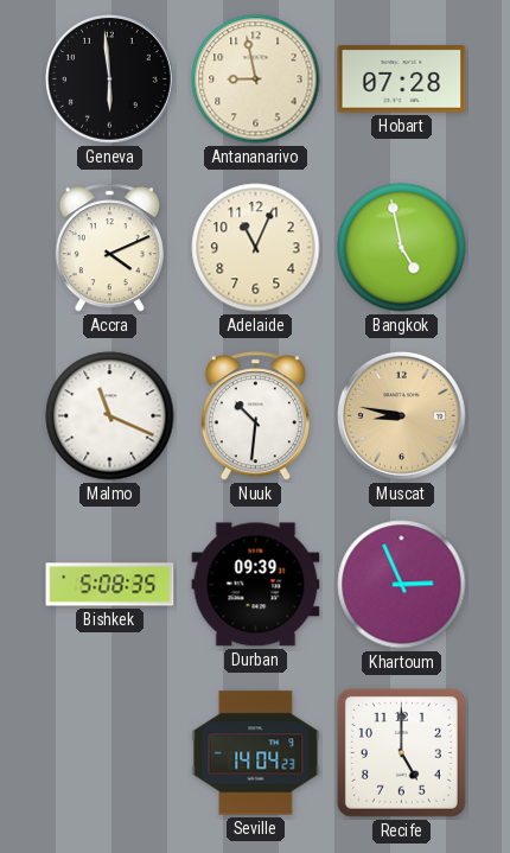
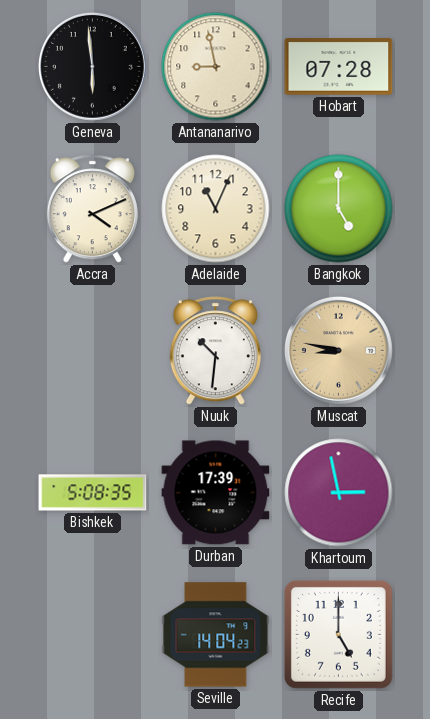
Bangkok: 4:58 -> 5:00
Malmo: 11:19 -> none
Durban: 09:39 -> 17:39
Khartoum: 2:56 -> 2:58
